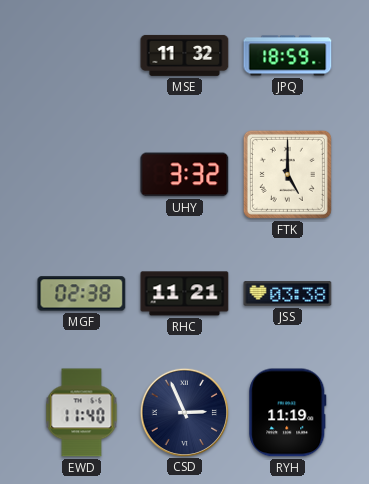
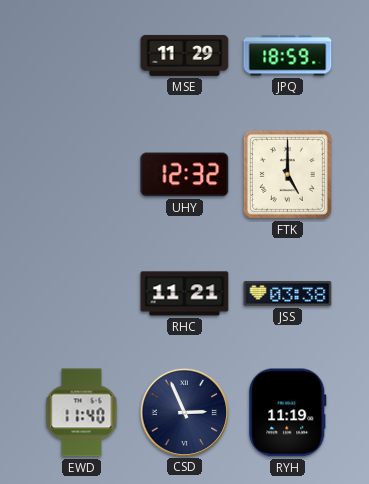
MSE: 11:32 -> 11:29
UHY: 3:32 -> 12:32
MGF: 02:38 -> none
